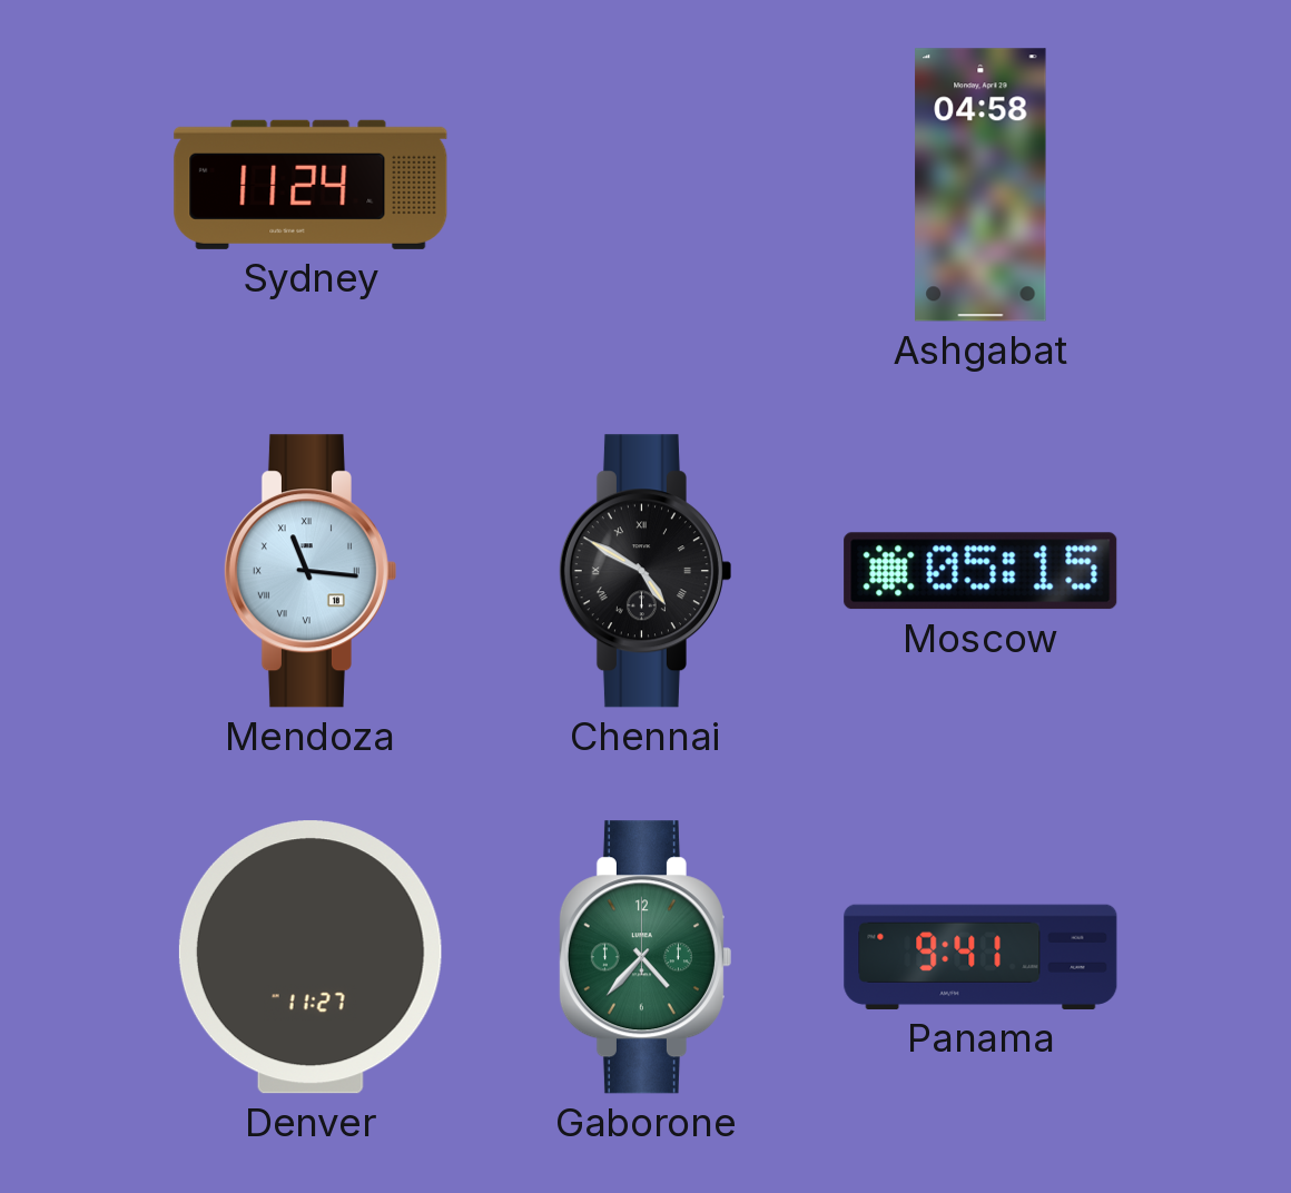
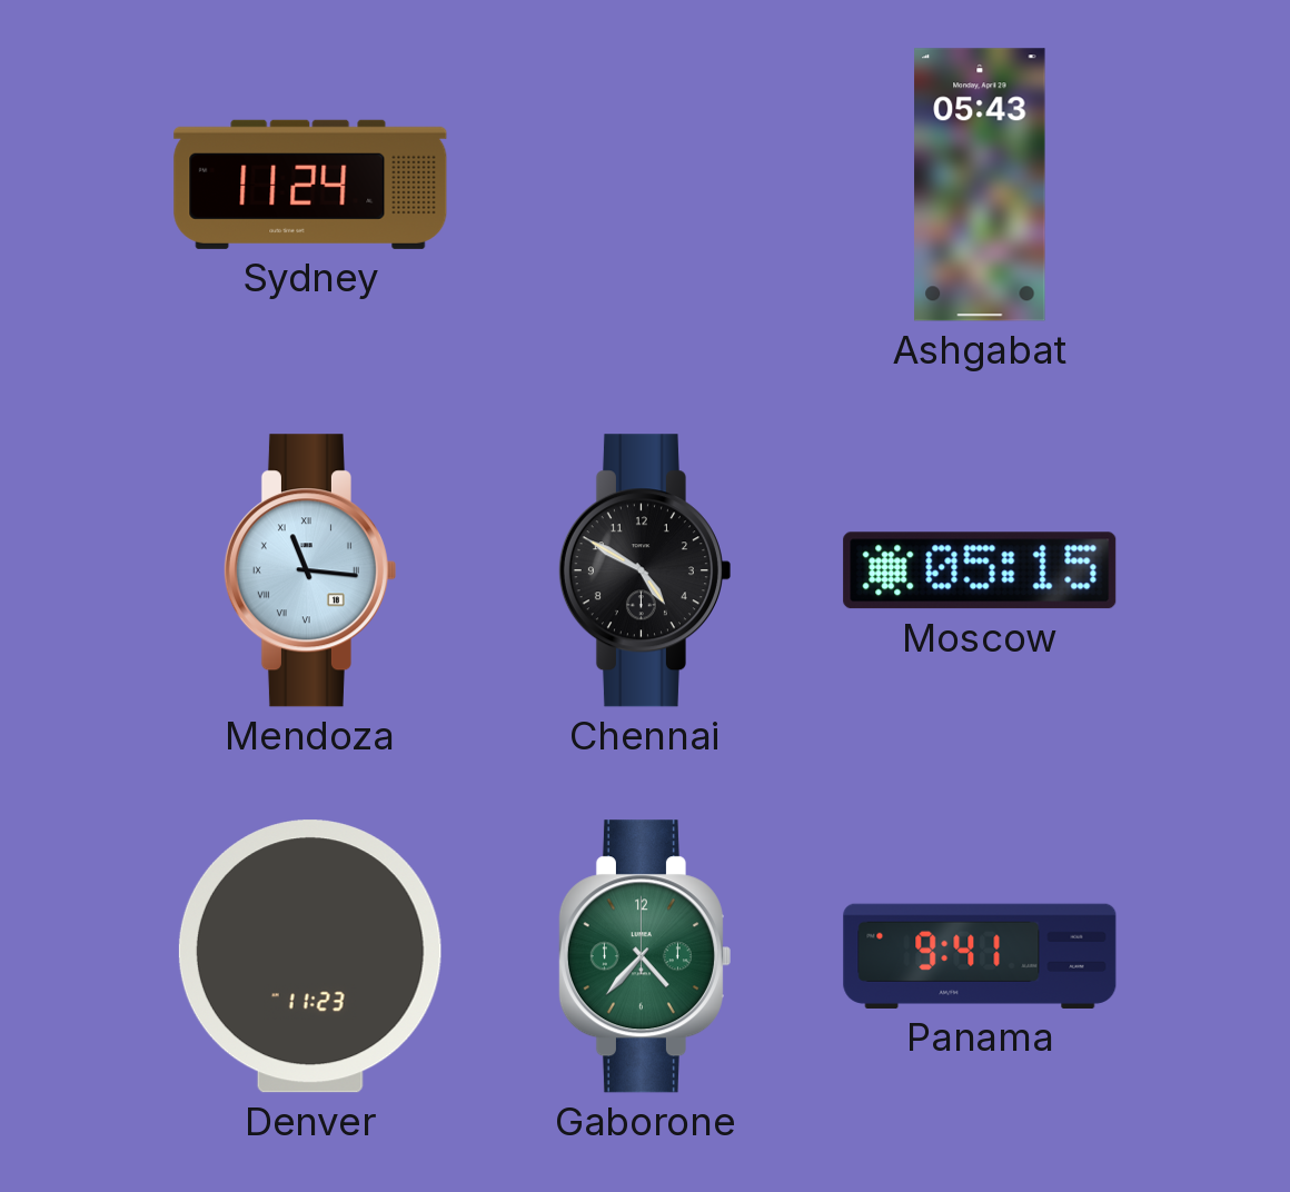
Ashgabat: 04:58 -> 05:43
Chennai numerals: Roman -> Arabic
Denver: 11:27 -> 11:23
